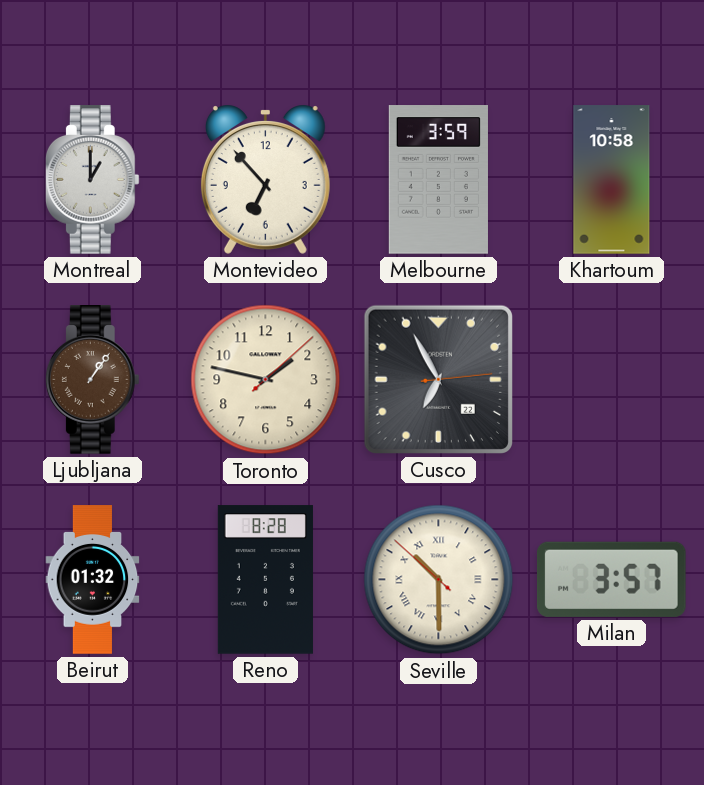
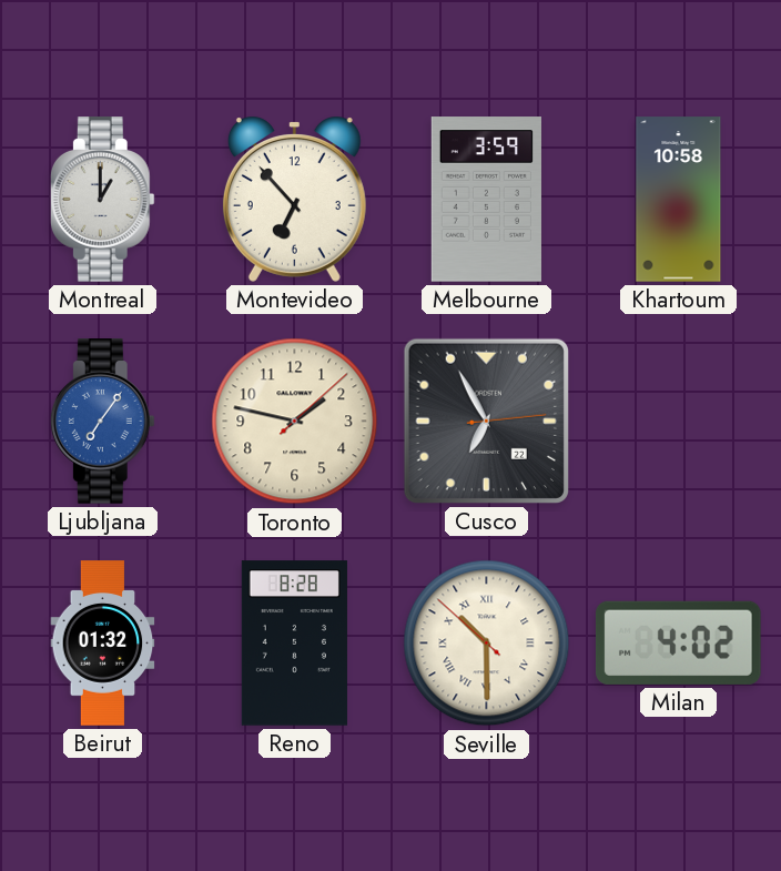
Ljubljana: 1:06 -> 7:06
Ljubljana dial: brown -> blue
Milan: 3:57 -> 4:02
